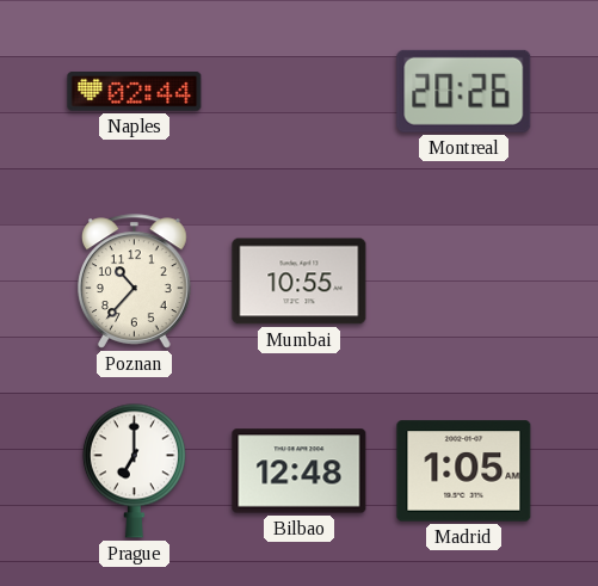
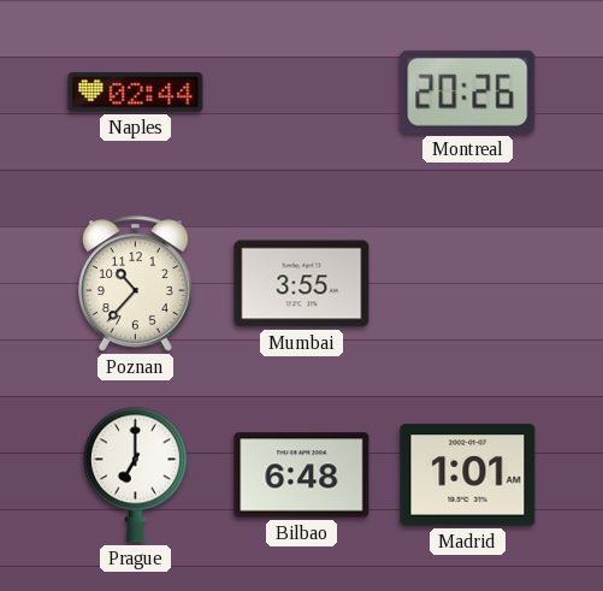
Mumbai: 10:55 -> 3:55
Bilbao: 12:48 -> 6:48
Madrid: 1:05 -> 1:01
